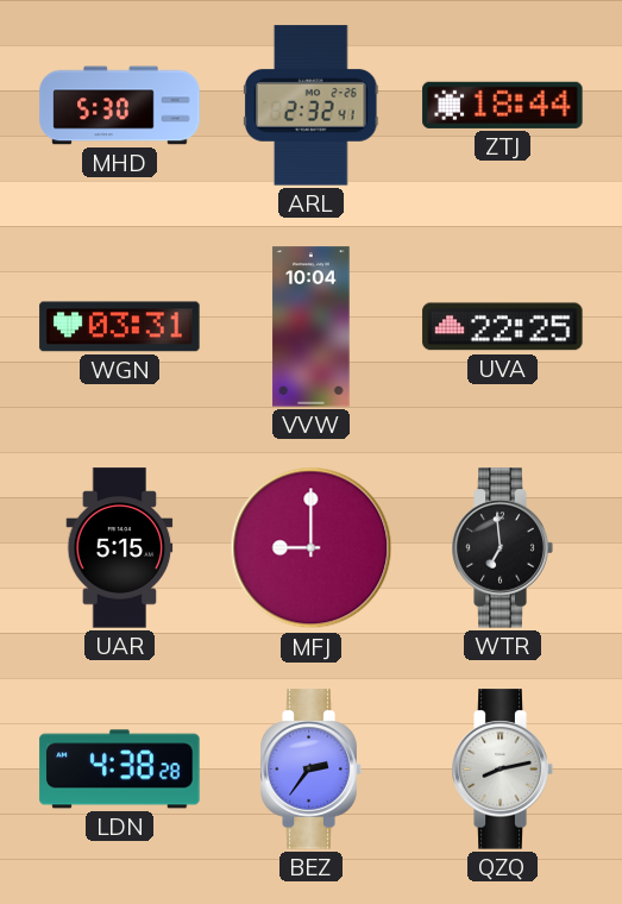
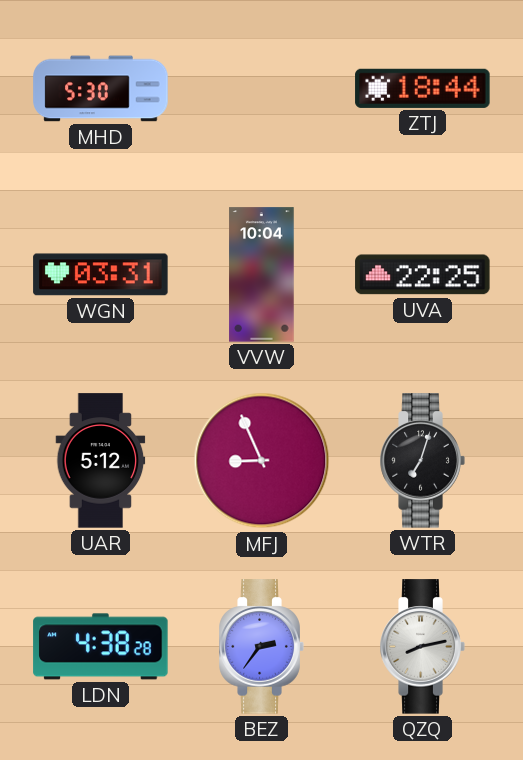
ARL: 2:32 -> none
UAR: 5:15 -> 5:12
MFJ: 9:00 -> 8:56
WTR: 6:59 -> 7:03
